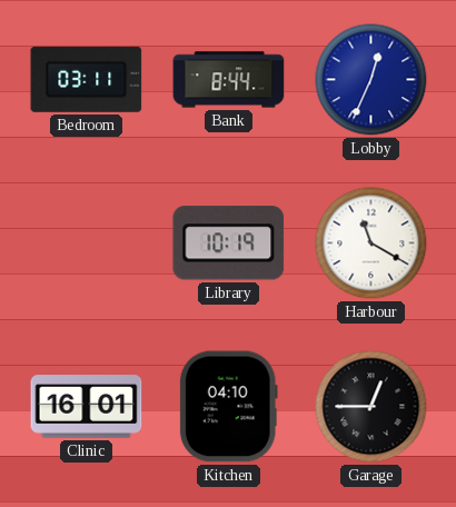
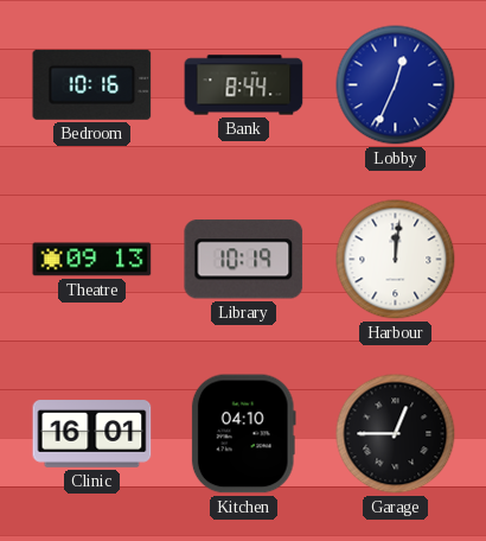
Bedroom: 03:11 -> 10:16
Theatre: none -> 09:13
Harbour: 11:20 -> 12:01
